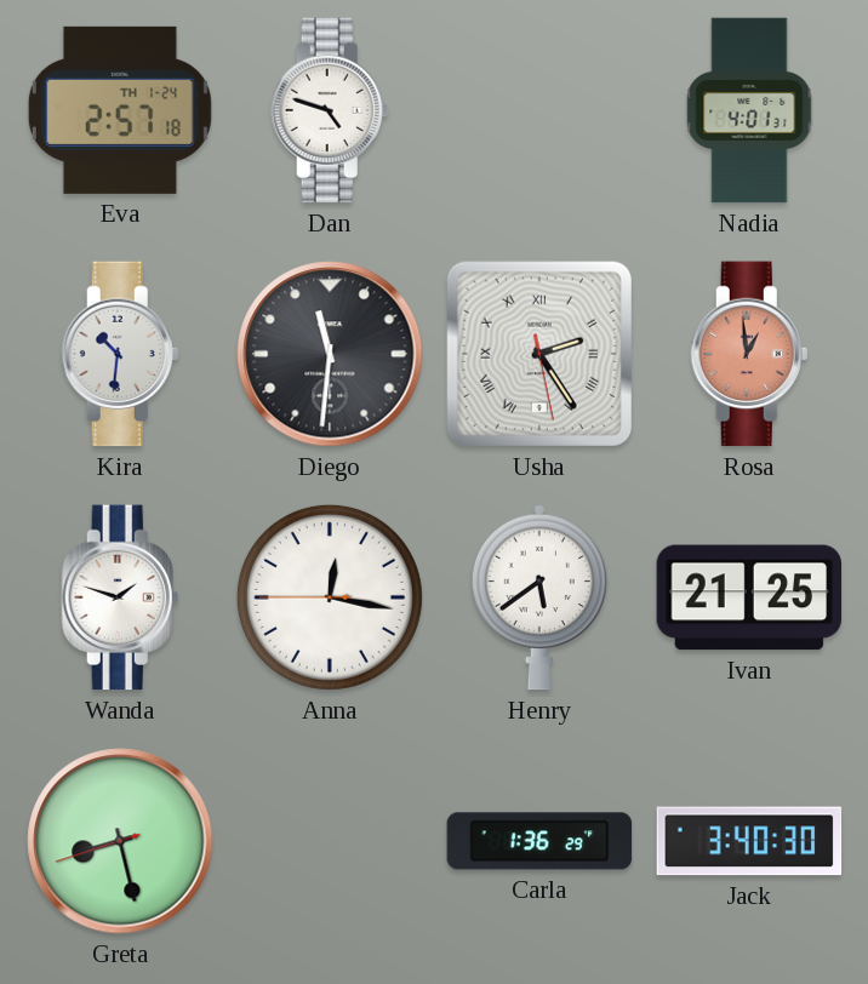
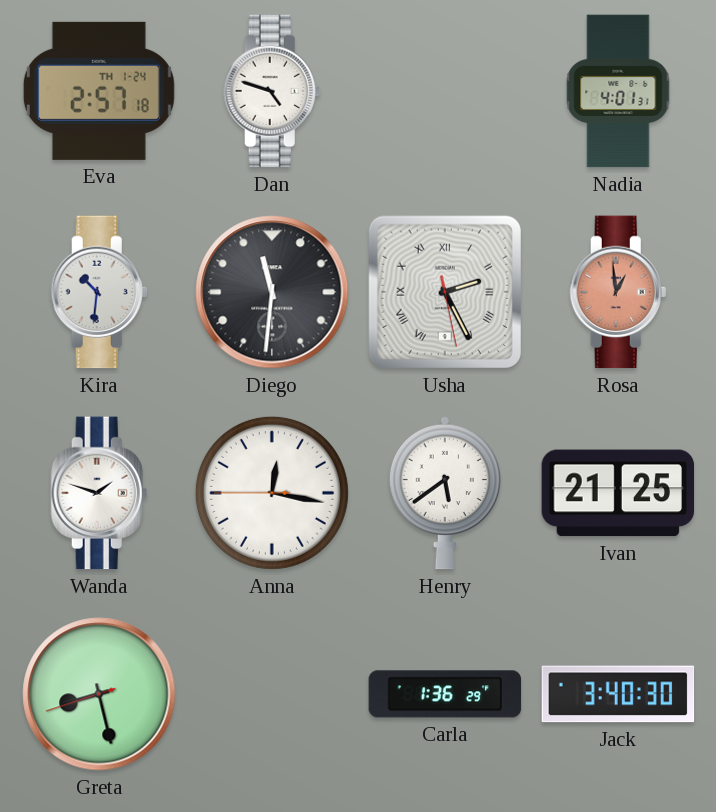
Usha: 2:24 -> 2:25
